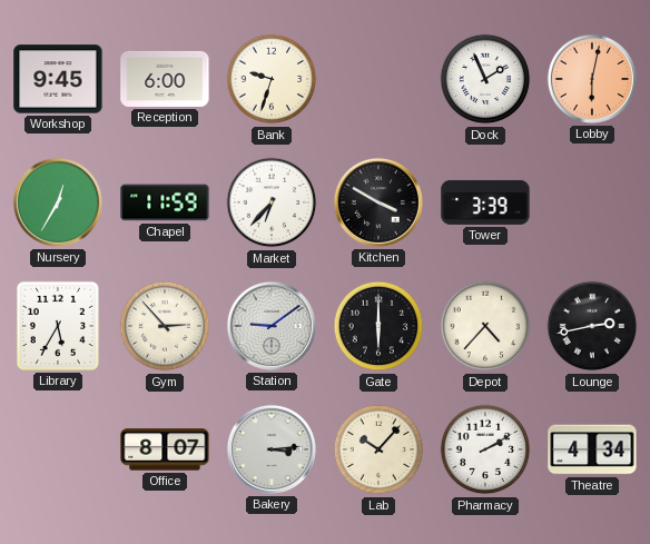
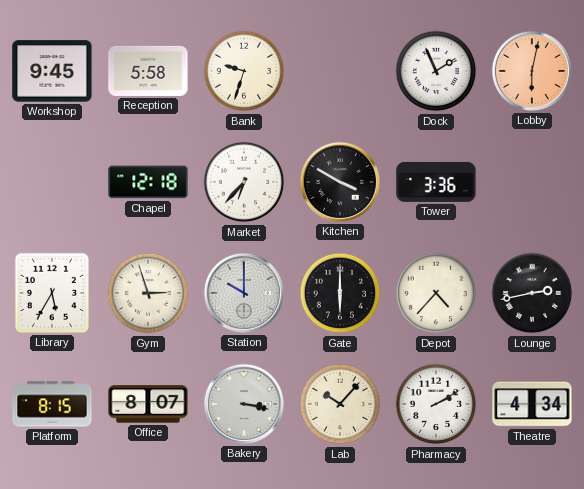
Reception: 6:00 -> 5:58
Nursery: 12:35 -> none
Chapel: 11:59 -> 12:18
Tower: 3:39 -> 3:36
Gym: 2:53 -> 2:57
Station: 9:09 -> 10:00
Platform: none -> 8:15
Bakery: 3:14 -> 3:17
